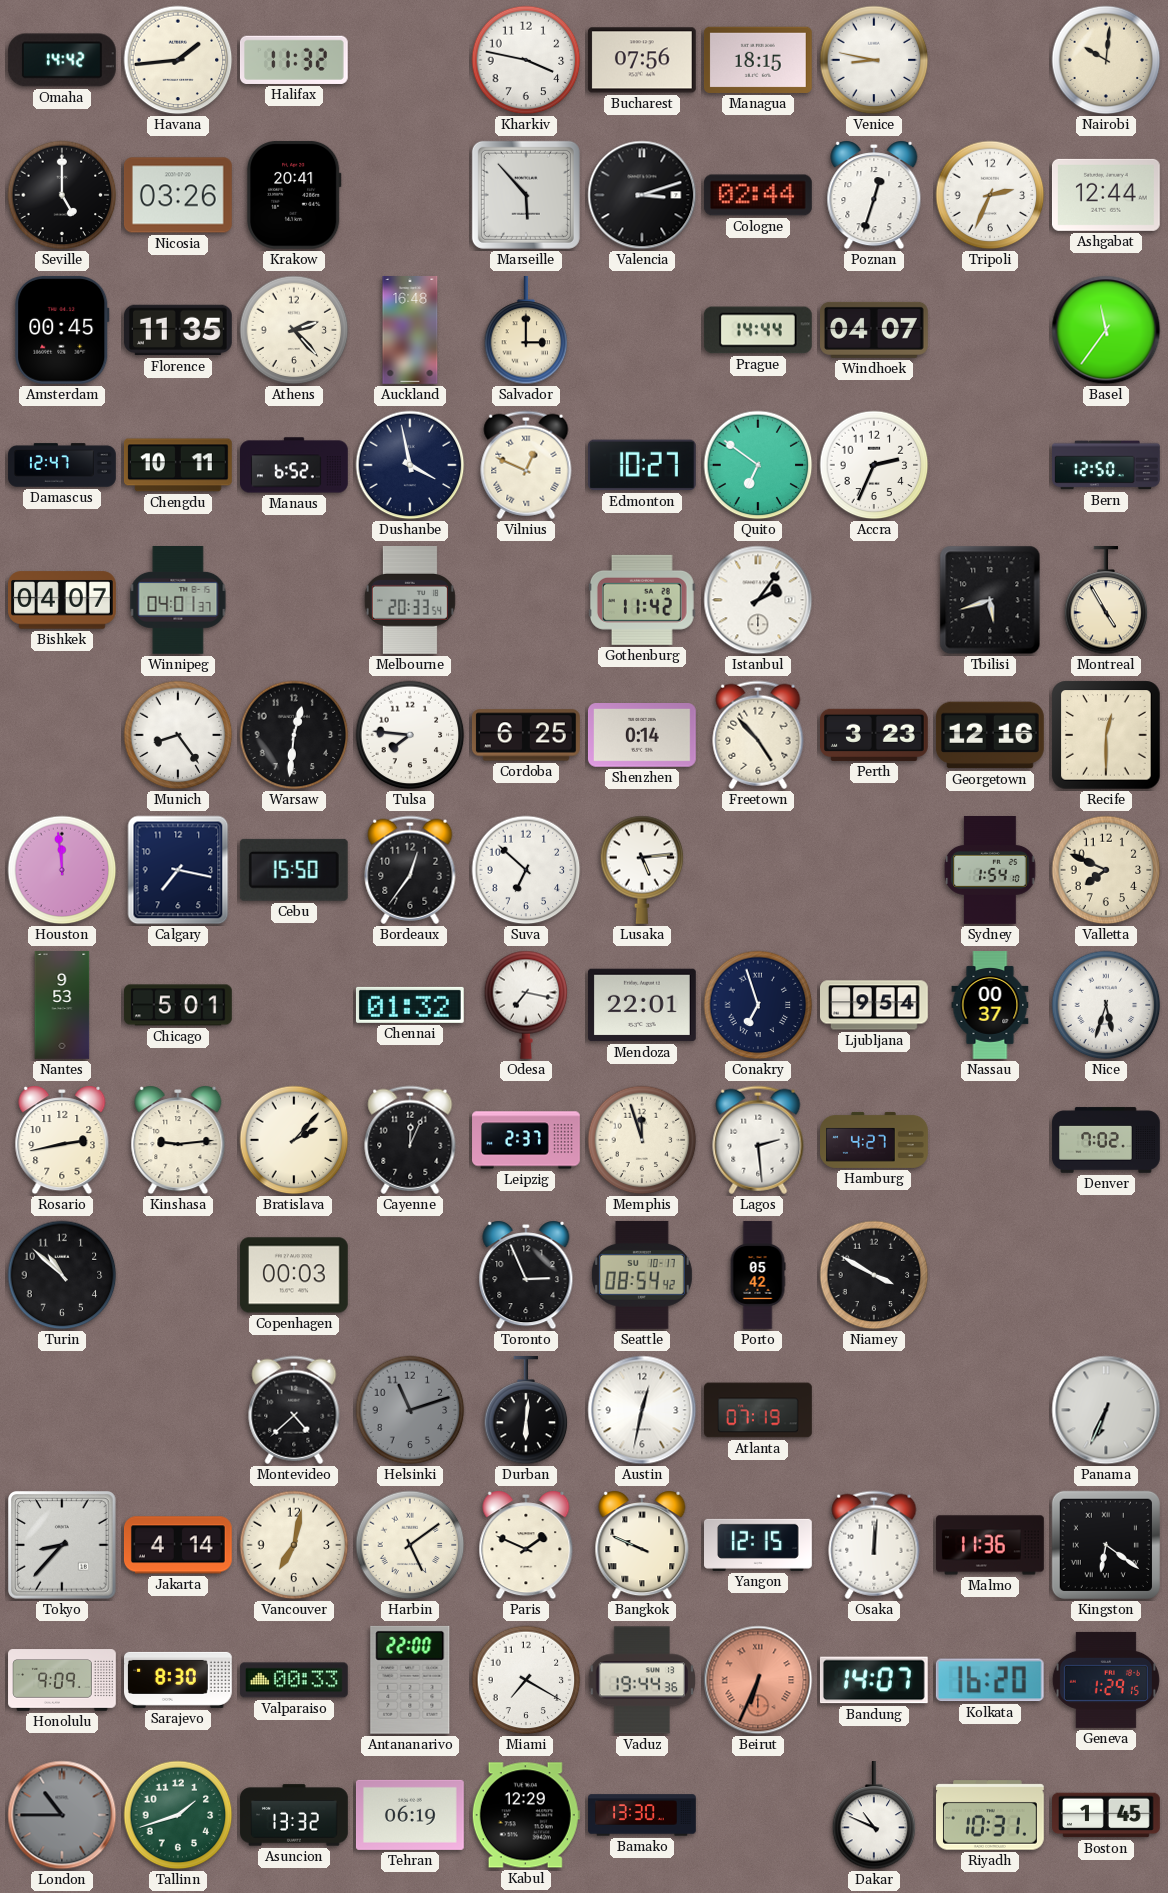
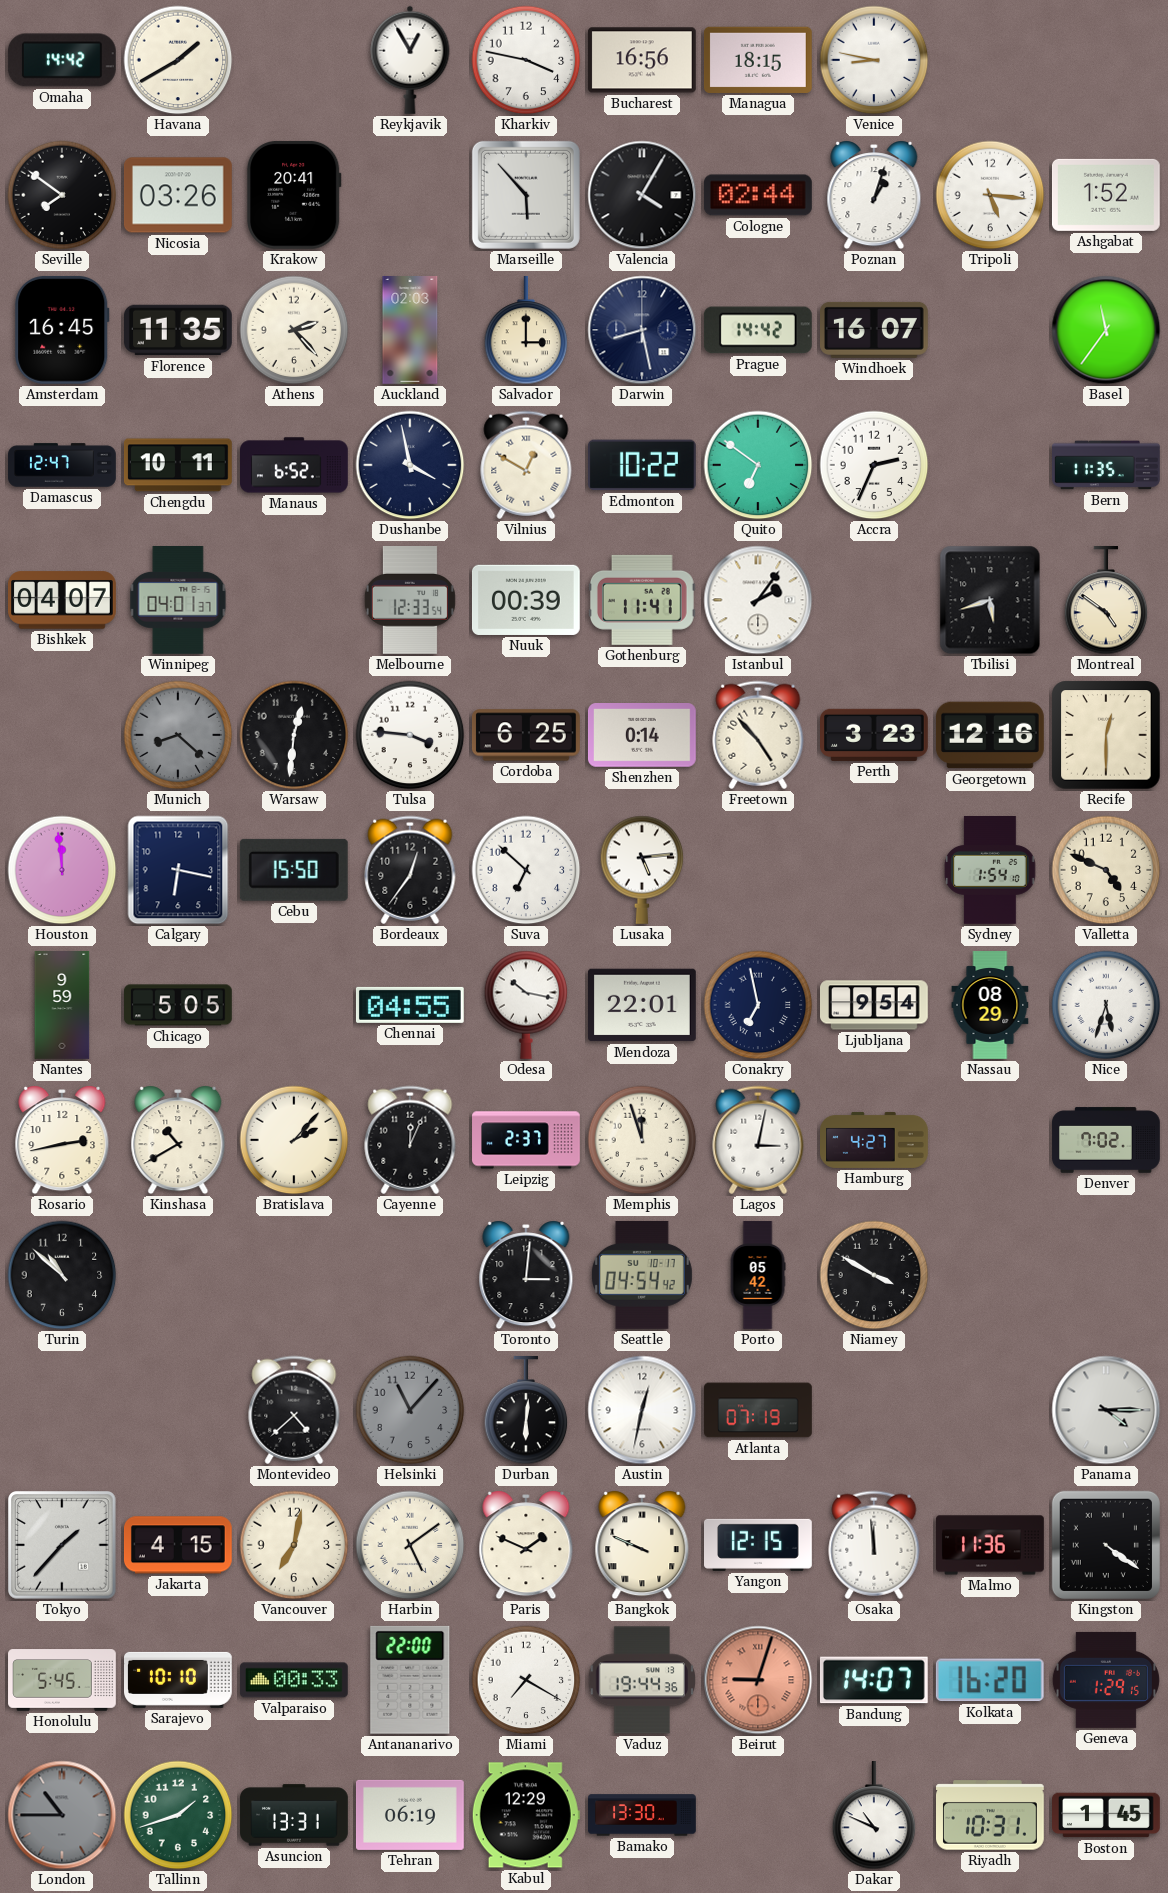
Havana: 1:44 -> 1:40
Halifax: 11:32 -> none
Reykjavik: none -> 12:55
Bucharest: 07:56 -> 16:56
Nairobi: 10:01 -> none
Seville: 5:00 -> 7:51
Valencia: 3:12 -> 4:05
Poznan: 12:33 -> 1:03
Tripoli: 2:34 -> 5:16
Ashgabat: 12:44 -> 1:52
Amsterdam: 00:45 -> 16:45
Auckland: 16:48 -> 02:03
Darwin: none -> 8:28
Prague: 14:44 -> 14:42
Windhoek: 04:07 -> 16:07
Vilnius: 12:49 -> 12:50
Edmonton: 10:27 -> 10:22
Bern: 12:50 -> 11:35
Melbourne: 20:33 -> 12:33
Nuuk: none -> 00:39
Gothenburg: 11:42 -> 11:41
Montreal: 4:55 -> 4:51
Munich: 8:24 -> 8:22
Munich dial: white -> grey
Tulsa: 7:46 -> 3:46
Calgary: 7:17 -> 6:17
Valletta: 7:49 -> 4:49
Nantes: 9:53 -> 9:59
Chicago: 5:01 -> 5:05
Chennai: 01:32 -> 04:55
Odesa: 7:17 -> 10:17
Conakry: 6:57 -> 6:58
Nassau: 00:37 -> 08:29
Kinshasa: 9:14 -> 10:40
Lagos: 2:29 -> 3:02
Copenhagen: 00:03 -> none
Toronto: 2:56 -> 3:01
Seattle: 08:54 -> 04:54
Helsinki: 11:12 -> 11:07
Panama: 6:34 -> 4:15
Tokyo: 8:37 -> 1:37
Jakarta: 4:14 -> 4:15
Osaka: 12:01 -> 11:59
Kingston: 6:21 -> 4:21
Honolulu: 9:09 -> 5:45
Sarajevo: 8:30 -> 10:10
Beirut: 6:34 -> 9:03
Asuncion: 13:32 -> 13:31
